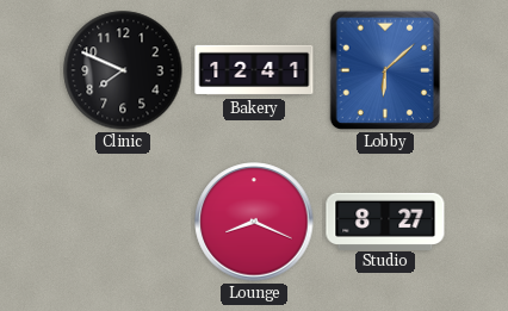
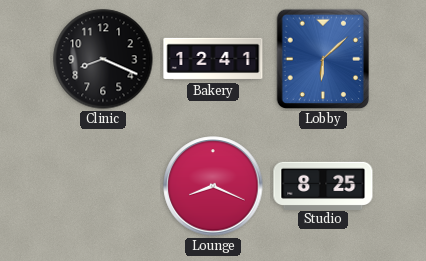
Clinic: 7:49 -> 8:19
Studio: 8:27 -> 8:25
